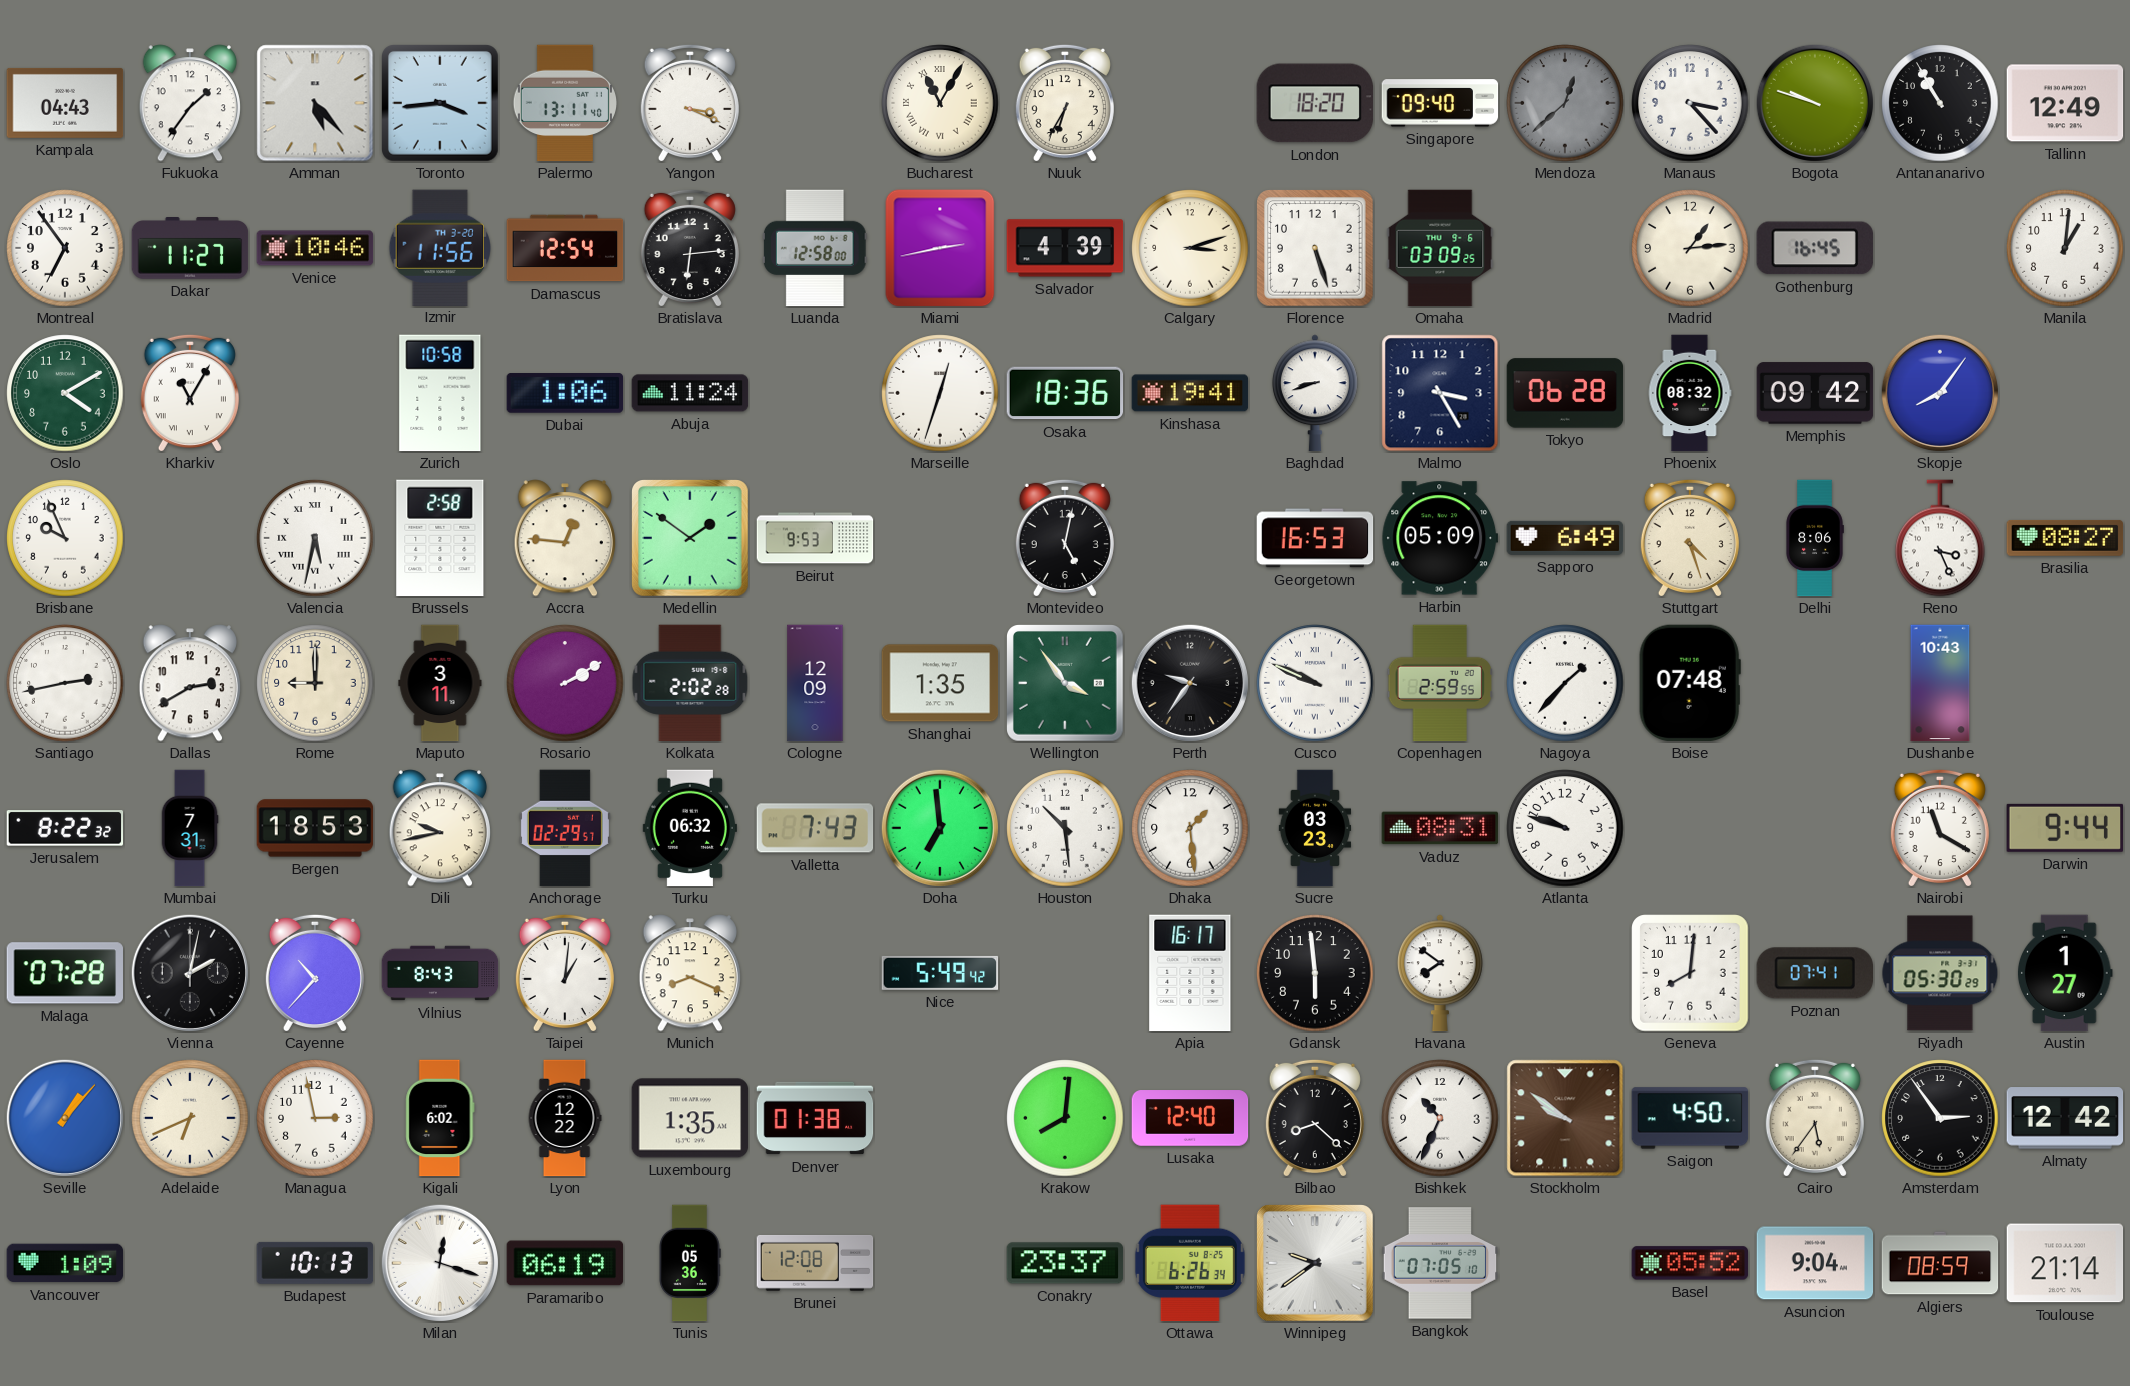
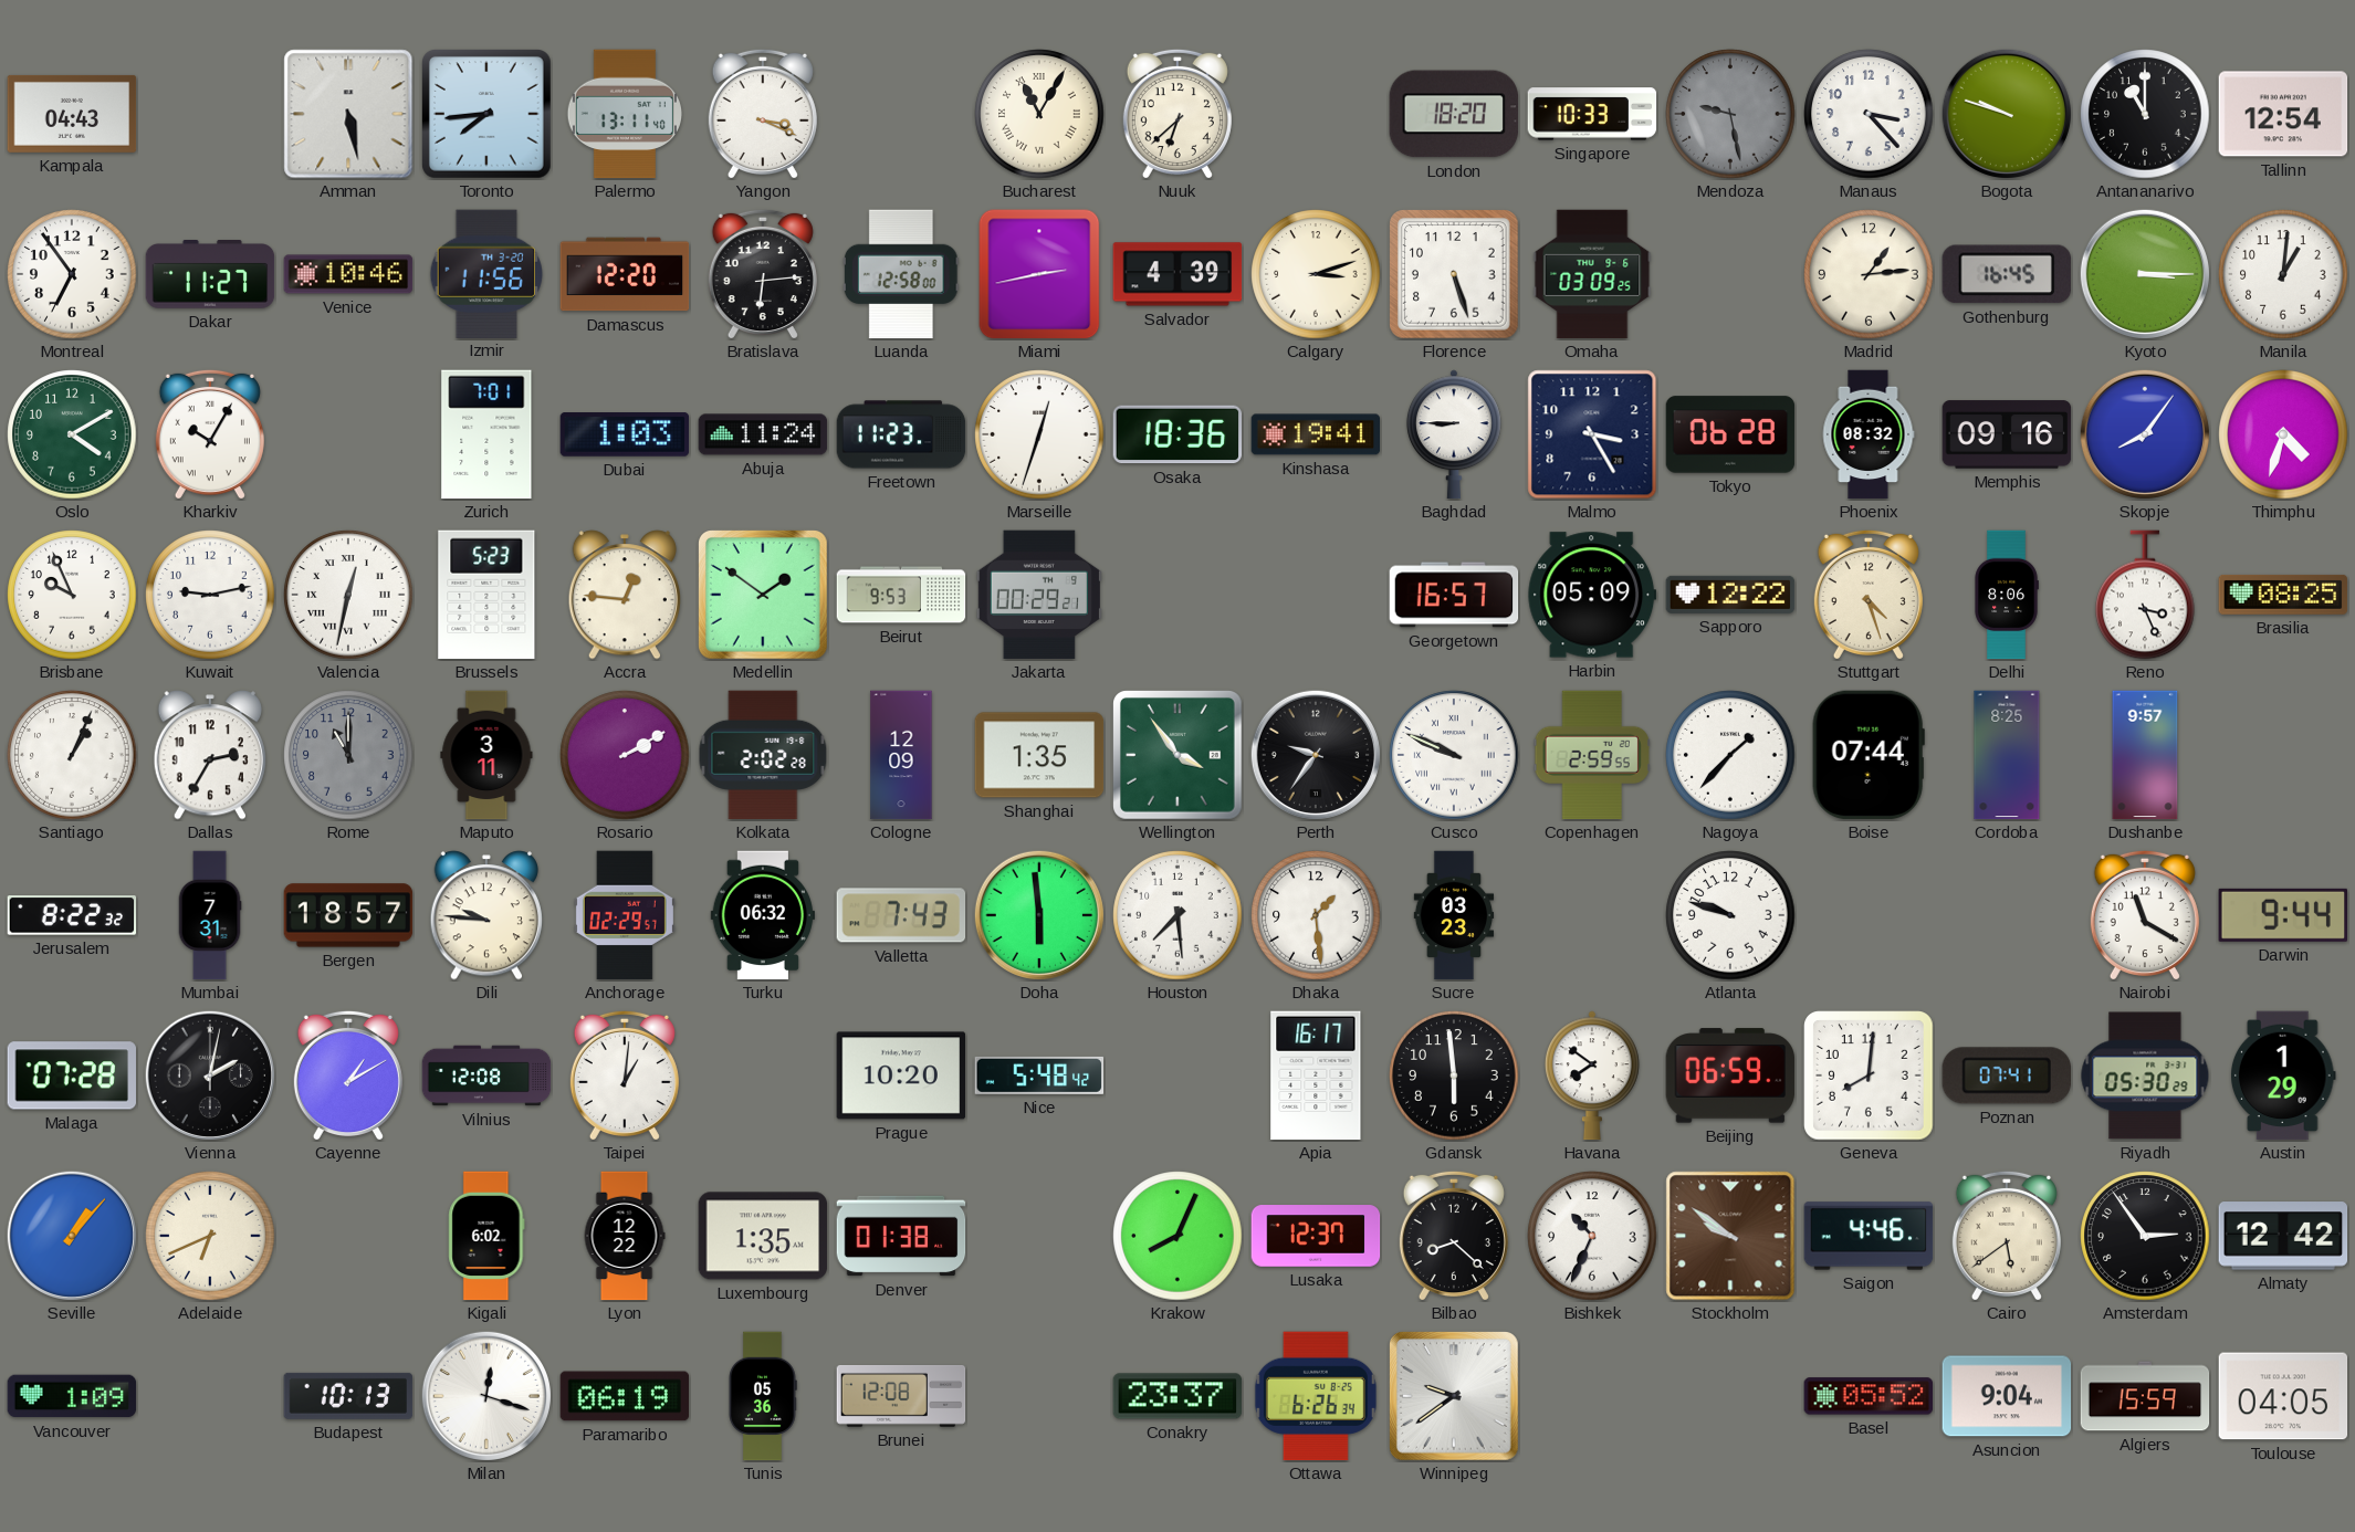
Fukuoka: 1:36 -> none
Amman: 5:23 -> 5:28
Toronto: 3:44 -> 7:44
Nuuk: 6:35 -> 6:38
Singapore: 09:40 -> 10:33
Mendoza: 12:38 -> 9:28
Antananarivo: 10:55 -> 11:00
Tallinn: 12:49 -> 12:54
Damascus: 12:54 -> 12:20
Kyoto: none -> 3:15
Kharkiv: 11:05 -> 10:05
Zurich: 10:58 -> 7:01
Dubai: 1:06 -> 1:03
Freetown: none -> 11:23
Baghdad: 8:42 -> 8:45
Memphis: 09:42 -> 09:16
Thimphu: none -> 4:33
Kuwait: none -> 9:13
Valencia: 5:32 -> 12:32
Brussels: 2:58 -> 5:23
Jakarta: none -> 00:29
Montevideo: 5:02 -> none
Georgetown: 16:53 -> 16:57
Sapporo: 6:49 -> 12:22
Brasilia: 08:27 -> 08:25
Santiago: 2:43 -> 1:04
Dallas: 2:40 -> 2:35
Rome: 9:00 -> 11:00
Rome dial: cream -> grey
Boise: 07:48 -> 07:44
Cordoba: none -> 8:25
Dushanbe: 10:43 -> 9:57
Bergen: 18:53 -> 18:57
Dili: 9:43 -> 9:46
Doha: 6:59 -> 5:59
Houston: 10:29 -> 7:29
Vaduz: 08:31 -> none
Cayenne: 10:37 -> 1:10
Vilnius: 8:43 -> 12:08
Munich: 8:19 -> none
Prague: none -> 10:20
Nice: 5:49 -> 5:48
Beijing: none -> 06:59
Austin: 1:27 -> 1:29
Managua: 2:58 -> none
Krakow: 8:01 -> 8:04
Lusaka: 12:40 -> 12:37
Saigon: 4:50 -> 4:46
Cairo: 5:36 -> 5:39
Bangkok: 07:05 -> none
Algiers: 08:59 -> 15:59
Toulouse: 21:14 -> 04:05
